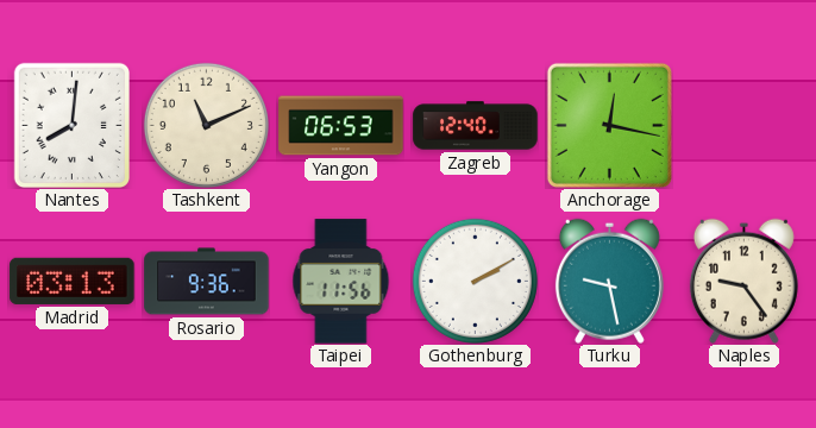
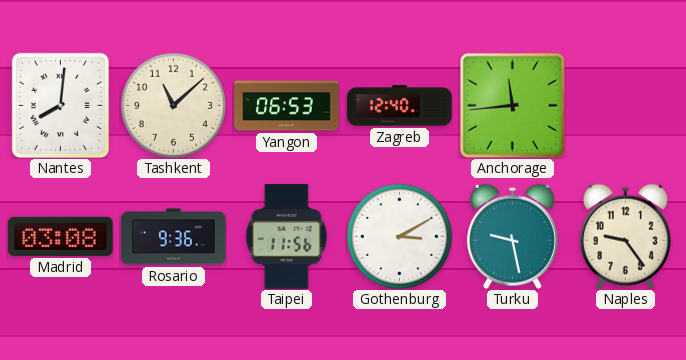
Tashkent: 11:11 -> 11:08
Anchorage: 12:17 -> 11:44
Madrid: 03:13 -> 03:08
Gothenburg: 2:10 -> 3:10
